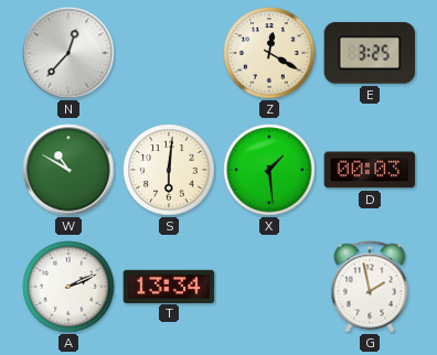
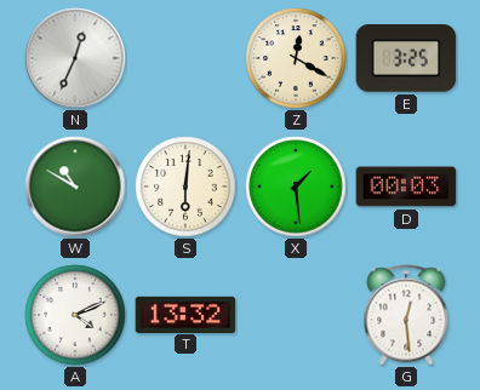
N: 12:37 -> 12:34
A: 2:11 -> 4:11
T: 13:34 -> 13:32
G: 1:58 -> 12:29
